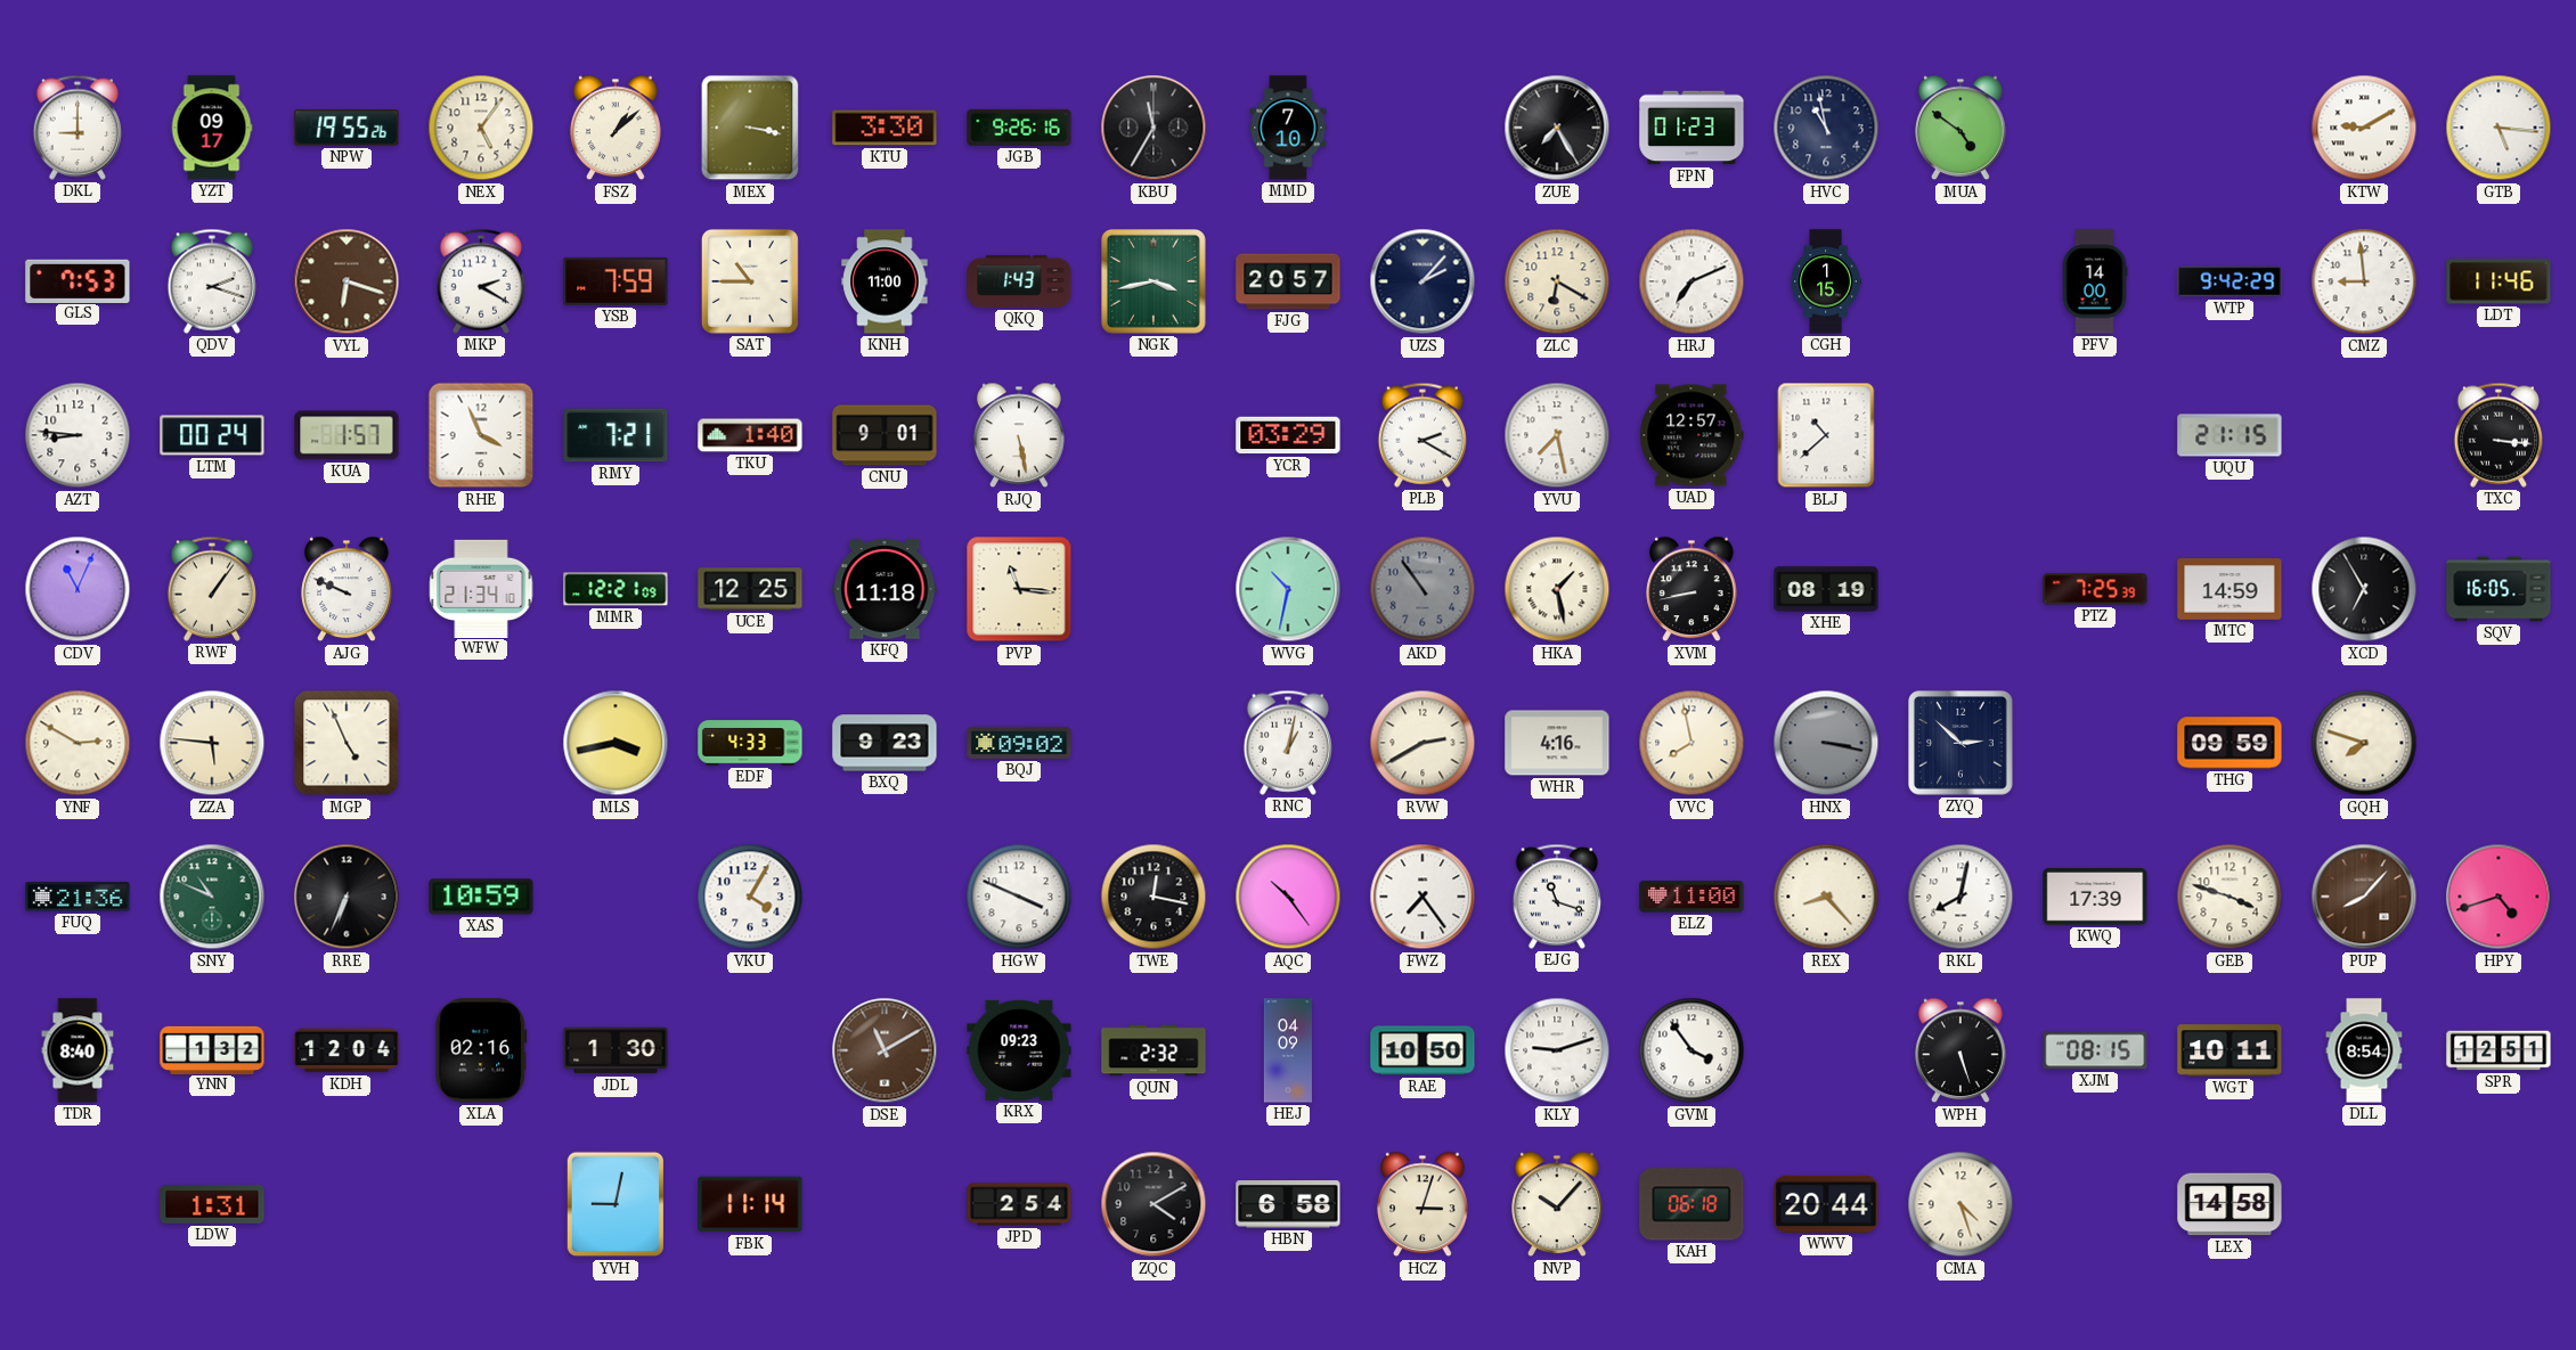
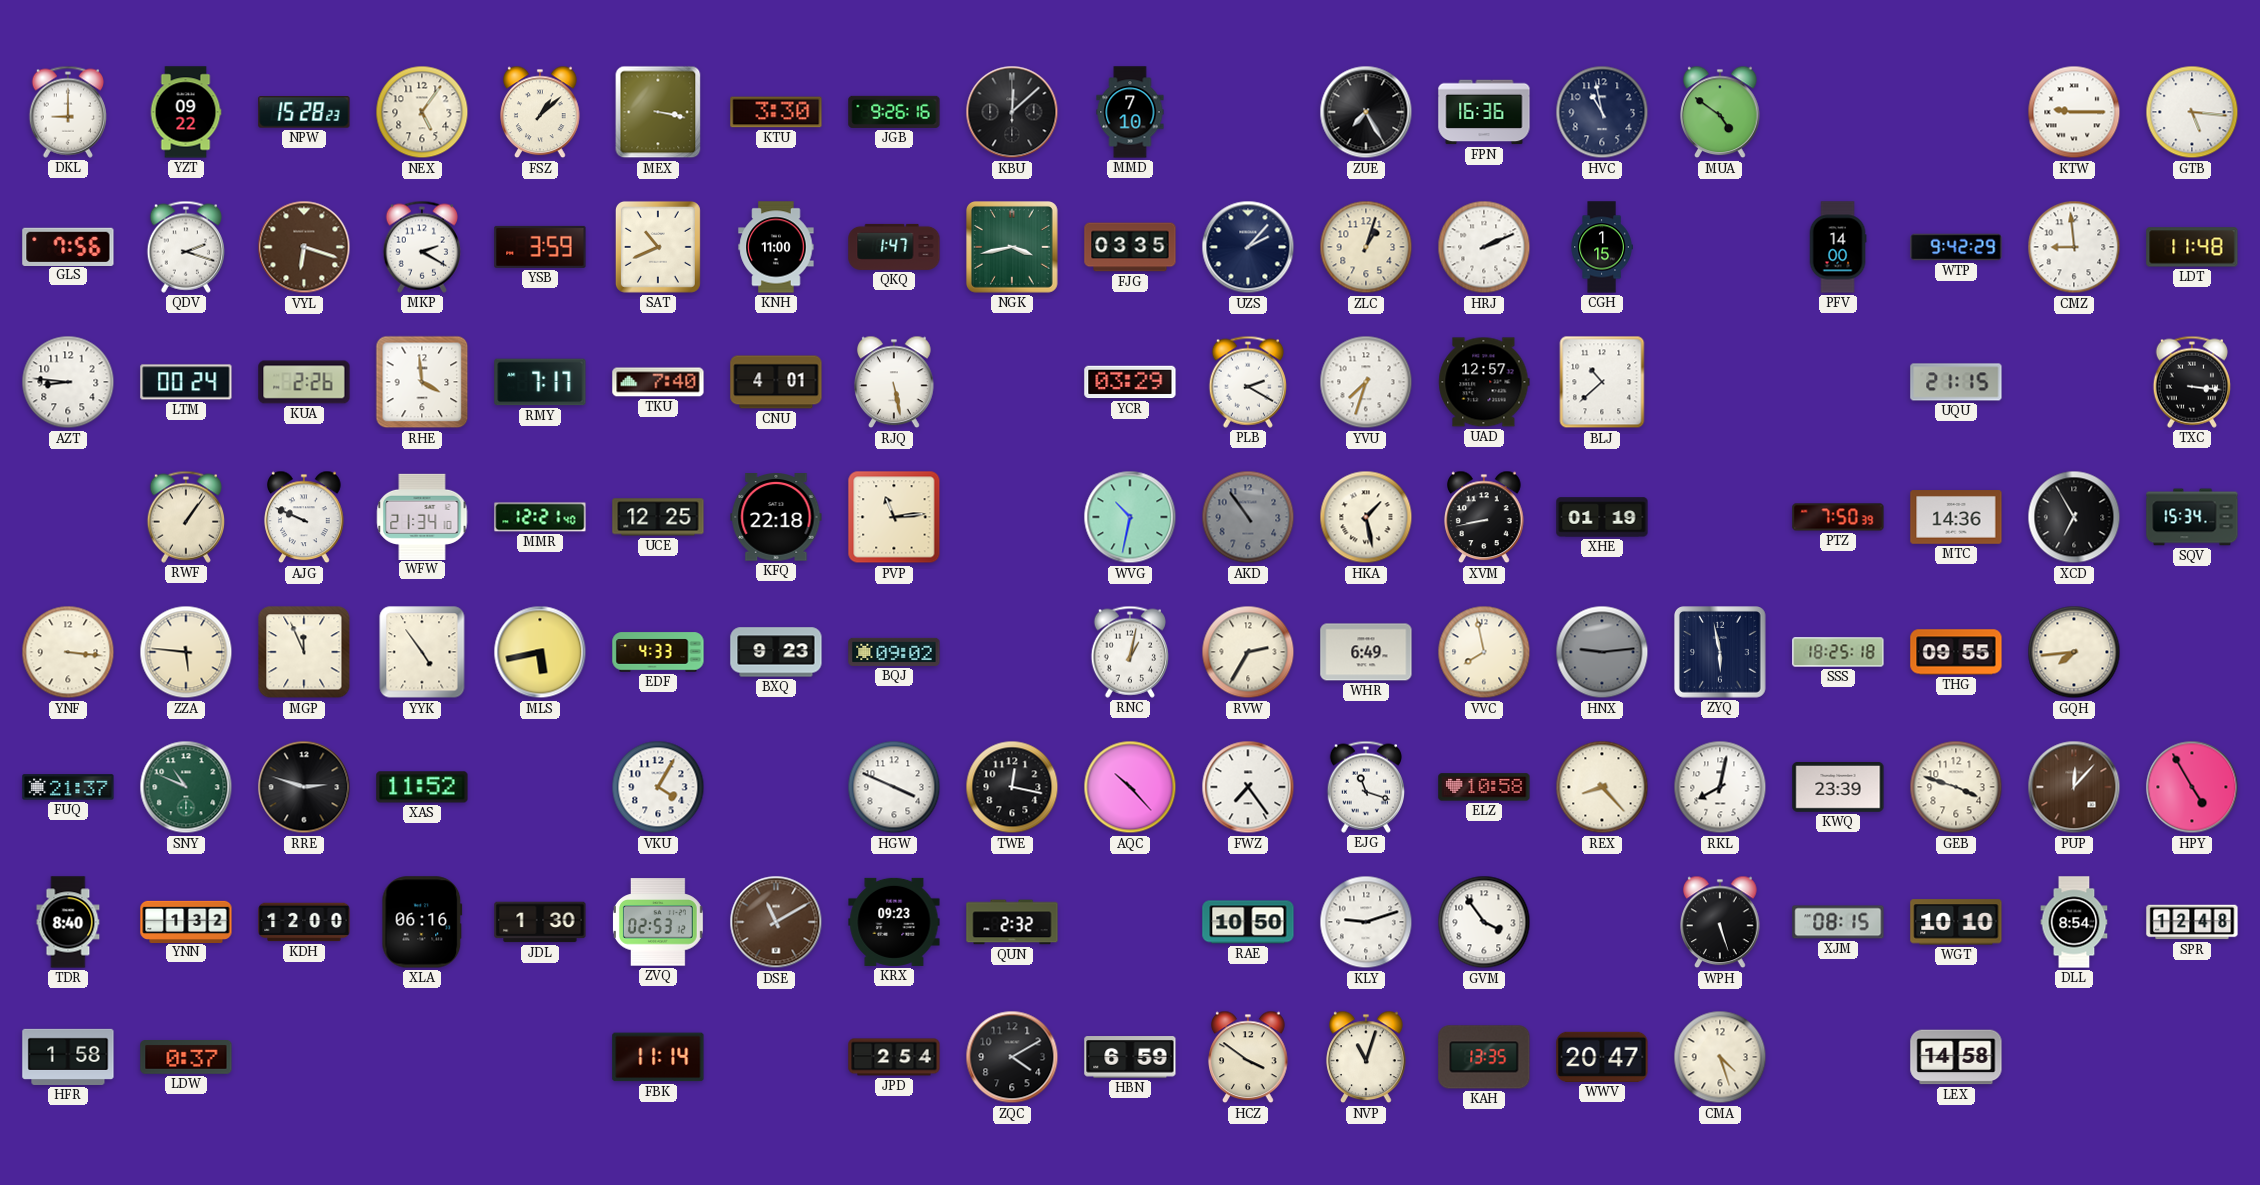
YZT: 09:17 -> 09:22
NPW: 19:55 -> 15:28
KBU: 11:35 -> 12:08
FPN: 01:23 -> 16:36
KTW: 9:10 -> 9:15
GLS: 7:53 -> 7:56
YSB: 7:59 -> 3:59
SAT: 10:45 -> 10:41
QKQ: 1:43 -> 1:47
FJG: 20:57 -> 03:35
ZLC: 6:20 -> 1:03
HRJ: 7:11 -> 2:11
LDT: 11:46 -> 11:48
KUA: 1:57 -> 2:26
RHE: 3:56 -> 3:59
RMY: 7:21 -> 7:17
TKU: 1:40 -> 7:40
CNU: 9:01 -> 4:01
YVU: 7:28 -> 7:33
CDV: 11:04 -> none
MMR: 12:21:09 -> 12:21:40
KFQ: 11:18 -> 22:18
PVP: 11:16 -> 11:14
XHE: 08:19 -> 01:19
PTZ: 7:25 -> 7:50
MTC: 14:59 -> 14:36
SQV: 16:05 -> 15:34
YNF: 2:50 -> 3:16
MGP: 4:56 -> 11:56
YYK: none -> 4:54
MLS: 3:43 -> 5:43
RVW: 2:40 -> 2:35
WHR: 4:16 -> 6:49
HNX: 3:17 -> 9:14
ZYQ: 2:52 -> 5:58
SSS: none -> 18:25
THG: 09:59 -> 09:55
GQH: 7:48 -> 7:44
FUQ: 21:36 -> 21:37
RRE: 6:34 -> 2:48
XAS: 10:59 -> 11:52
AQC: 10:24 -> 10:23
ELZ: 11:00 -> 10:58
KWQ: 17:39 -> 23:39
PUP: 8:07 -> 12:07
HPY: 4:42 -> 4:55
KDH: 12:04 -> 12:00
XLA: 02:16 -> 06:16
ZVQ: none -> 02:53
HEJ: 04:09 -> none
WGT: 10:11 -> 10:10
SPR: 12:51 -> 12:48
HFR: none -> 1:58
LDW: 1:31 -> 0:37
YVH: 9:02 -> none
HBN: 6:58 -> 6:59
HCZ: 3:03 -> 3:51
NVP: 10:07 -> 11:03
KAH: 06:18 -> 13:35
WWV: 20:44 -> 20:47
